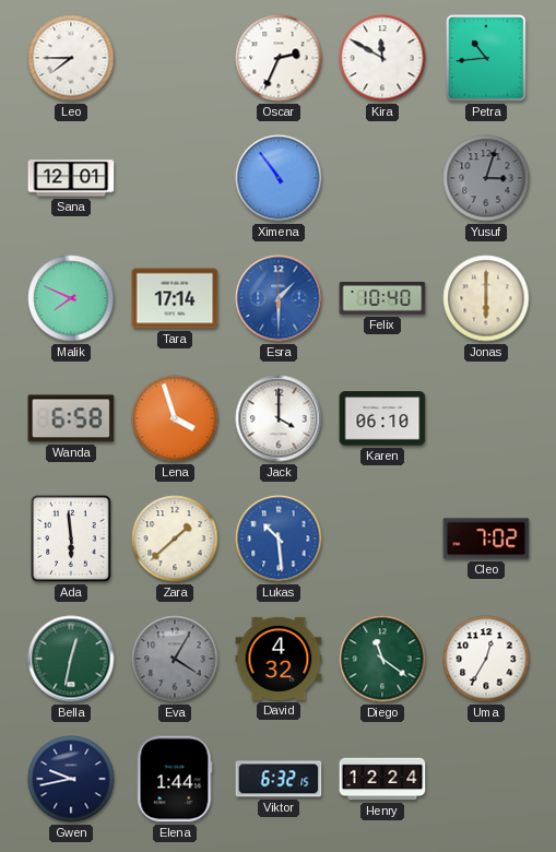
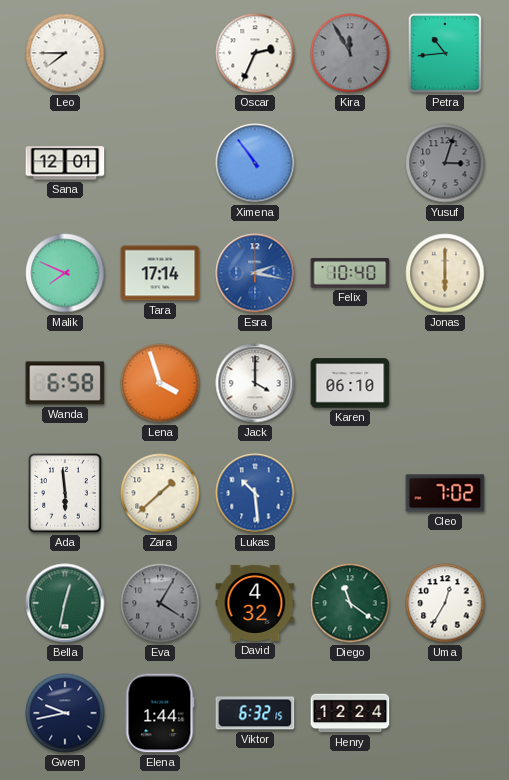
Kira: 11:50 -> 11:55
Kira dial: white -> grey
Esra: 1:30 -> 2:17
